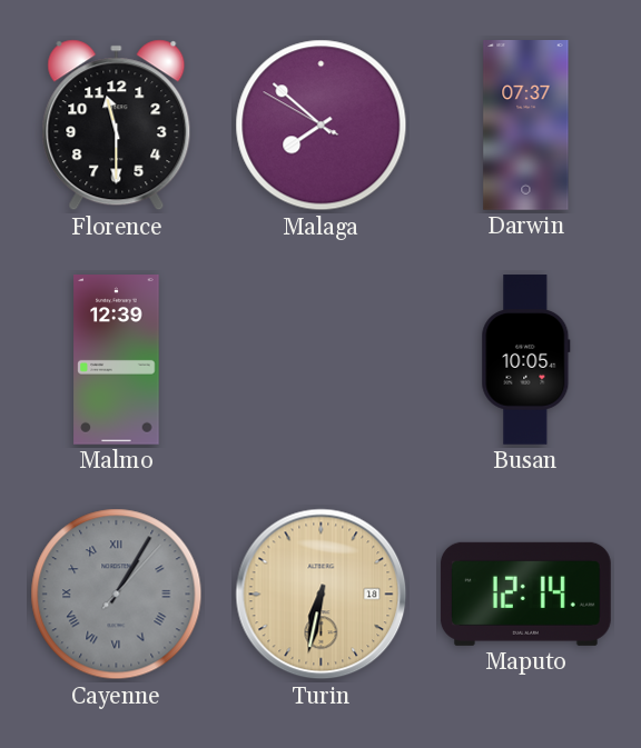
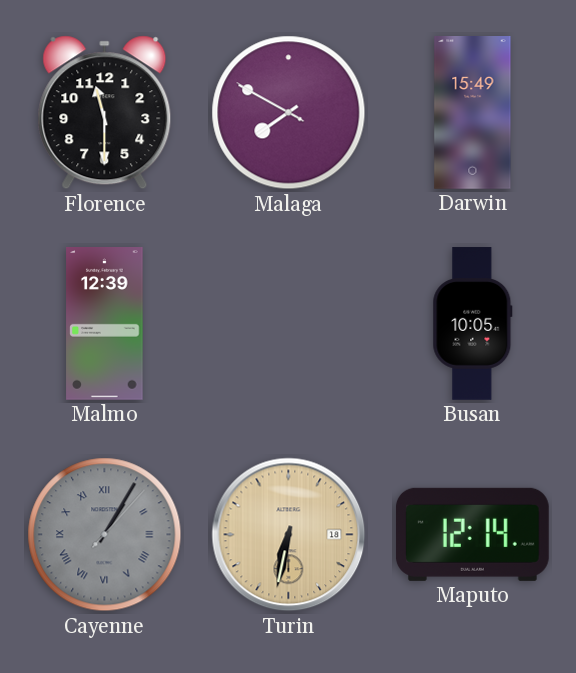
Malaga: 7:51 -> 7:49
Darwin: 07:37 -> 15:49
